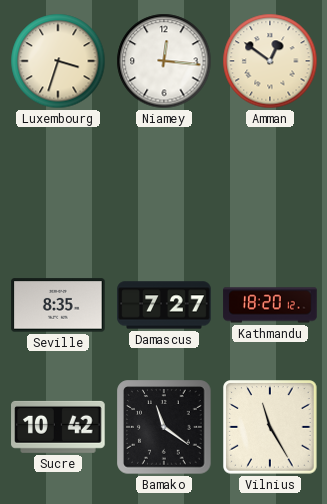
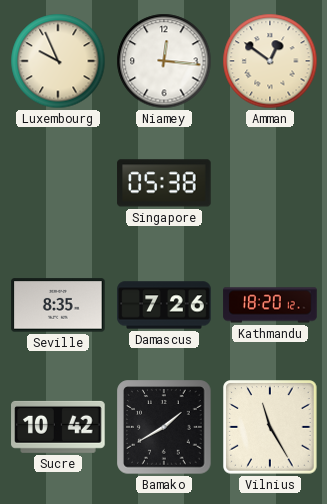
Luxembourg: 3:33 -> 9:56
Singapore: none -> 05:38
Damascus: 7:27 -> 7:26
Bamako: 11:21 -> 1:40
